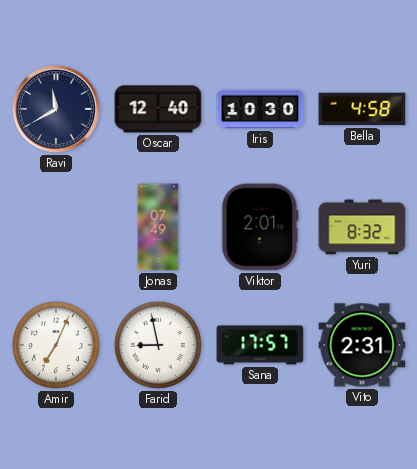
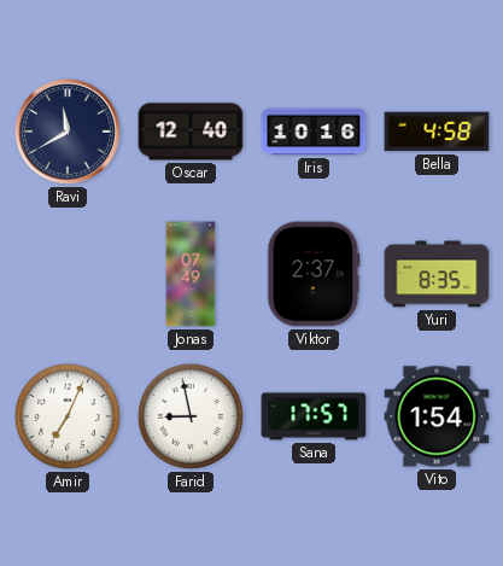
Iris: 10:30 -> 10:16
Viktor: 2:01 -> 2:37
Yuri: 8:32 -> 8:35
Vito: 2:31 -> 1:54
